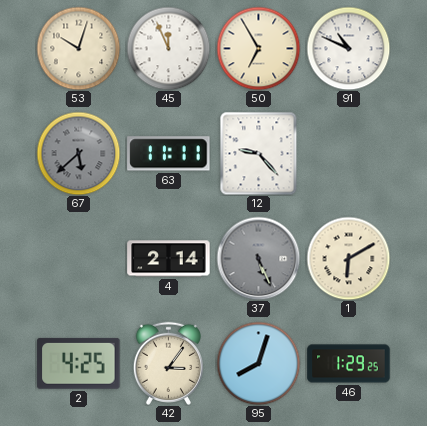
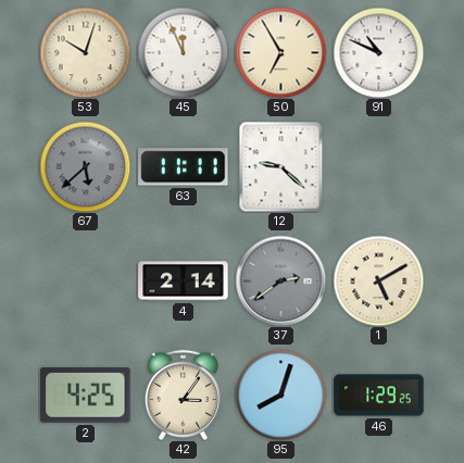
12: 9:23 -> 9:22
37: 5:26 -> 2:39
1: 6:10 -> 5:10
